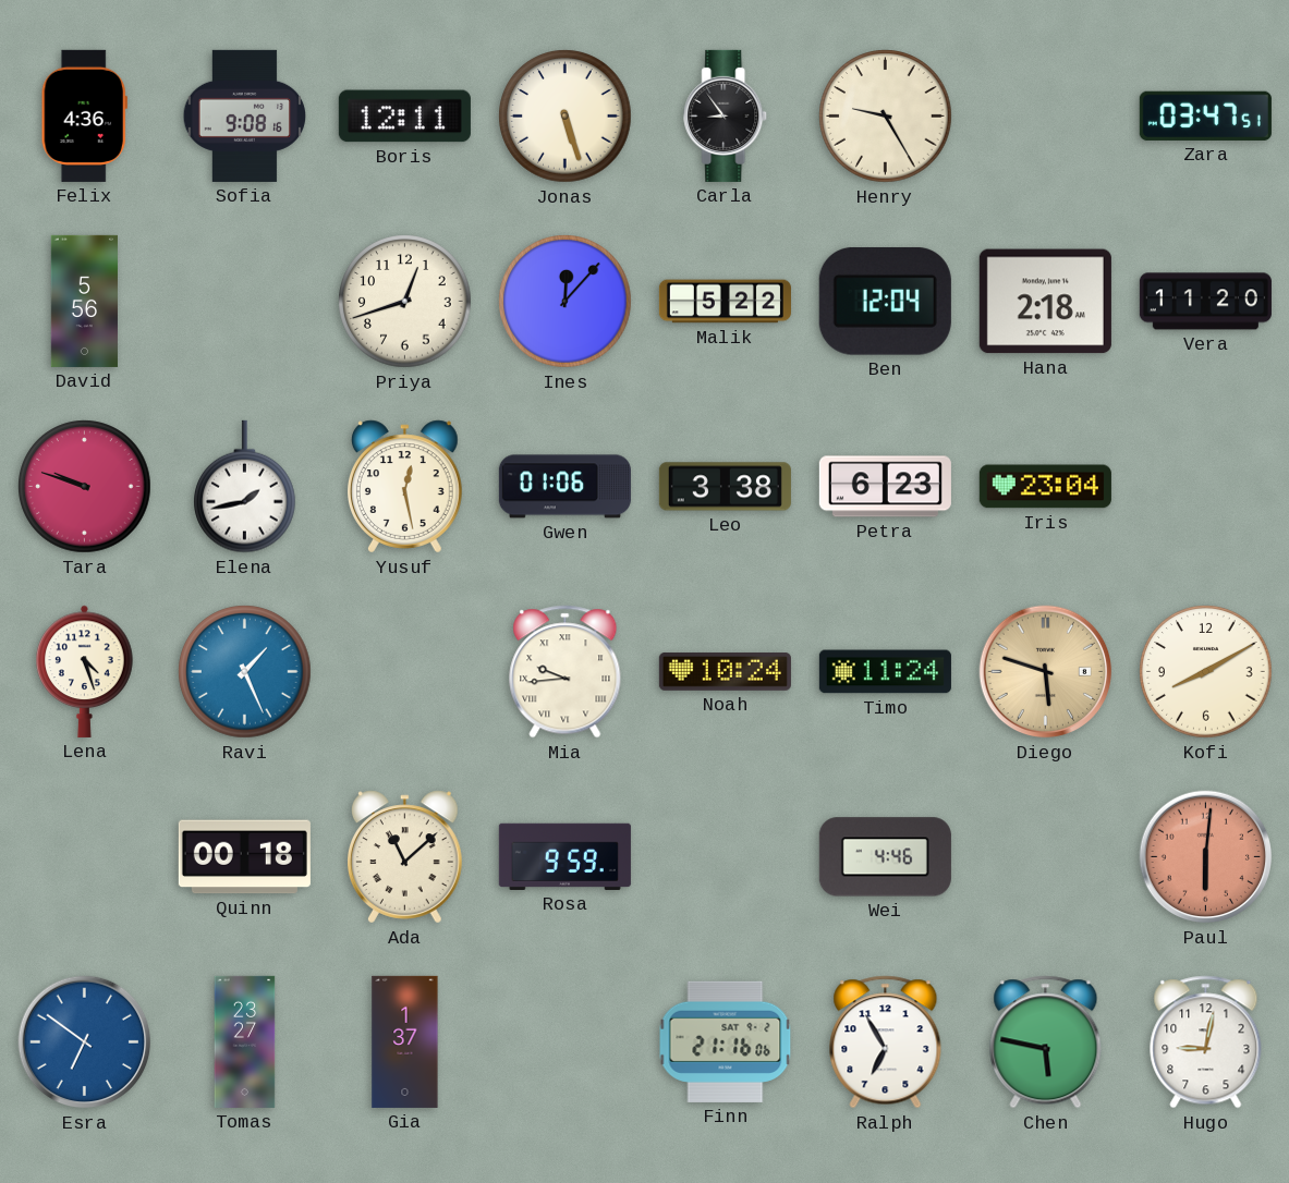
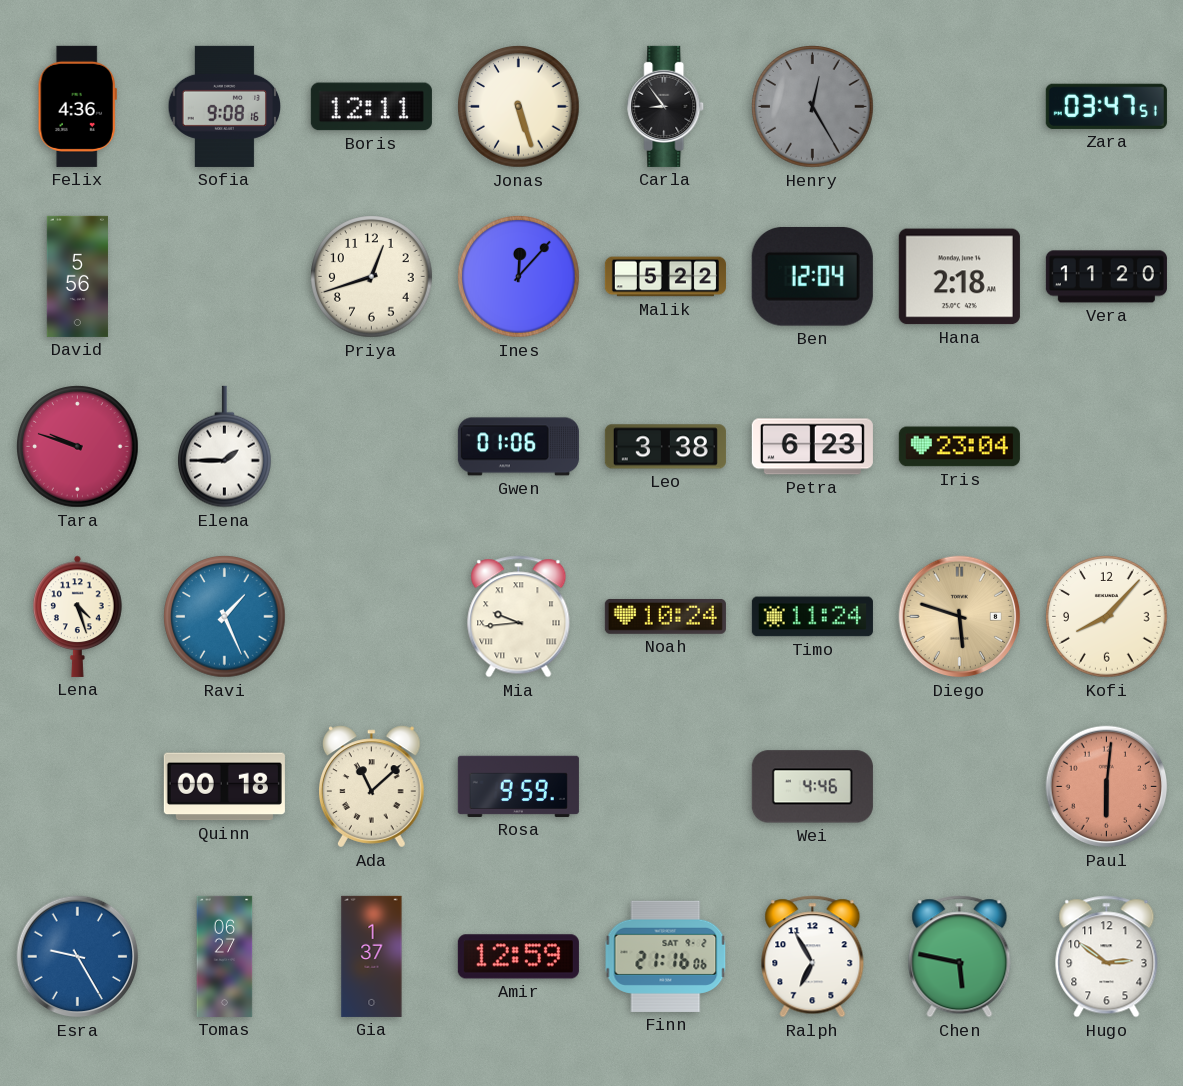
Henry: 9:25 -> 12:25
Henry dial: cream -> grey
Elena: 1:43 -> 1:45
Yusuf: 12:28 -> none
Kofi: 8:10 -> 8:07
Esra: 6:51 -> 9:25
Tomas: 23:27 -> 06:27
Amir: none -> 12:59
Hugo: 9:02 -> 2:51
